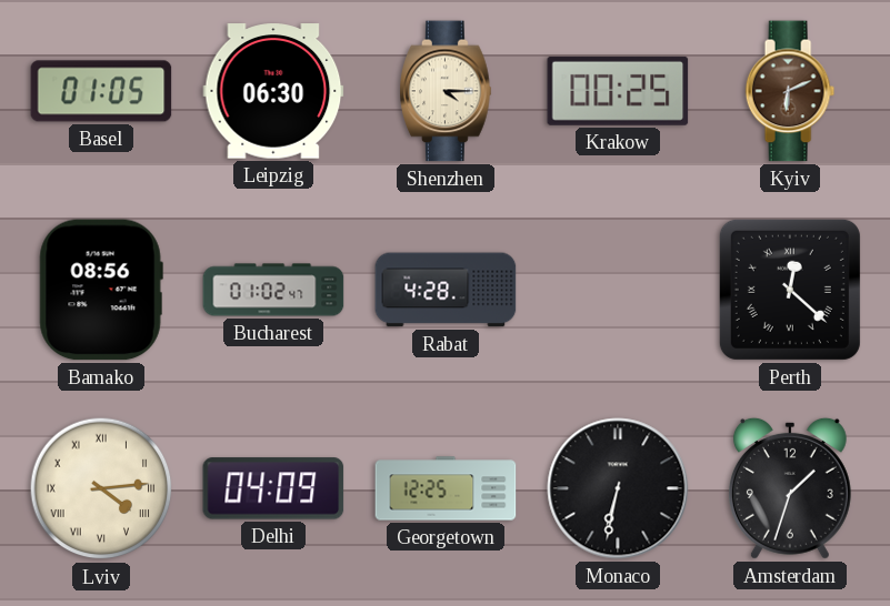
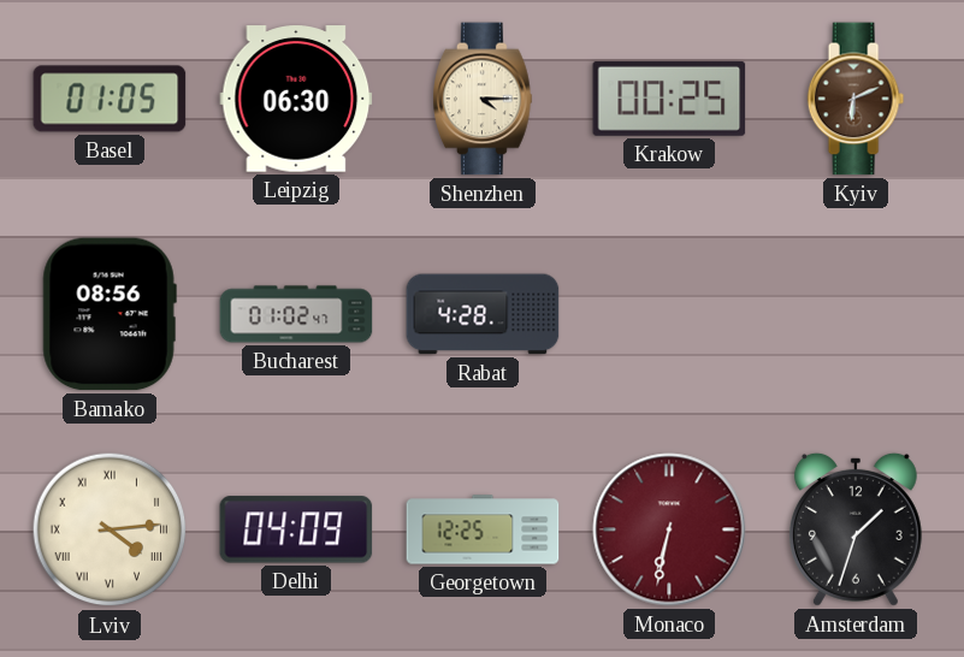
Perth: 12:22 -> none
Monaco dial: black -> burgundy
